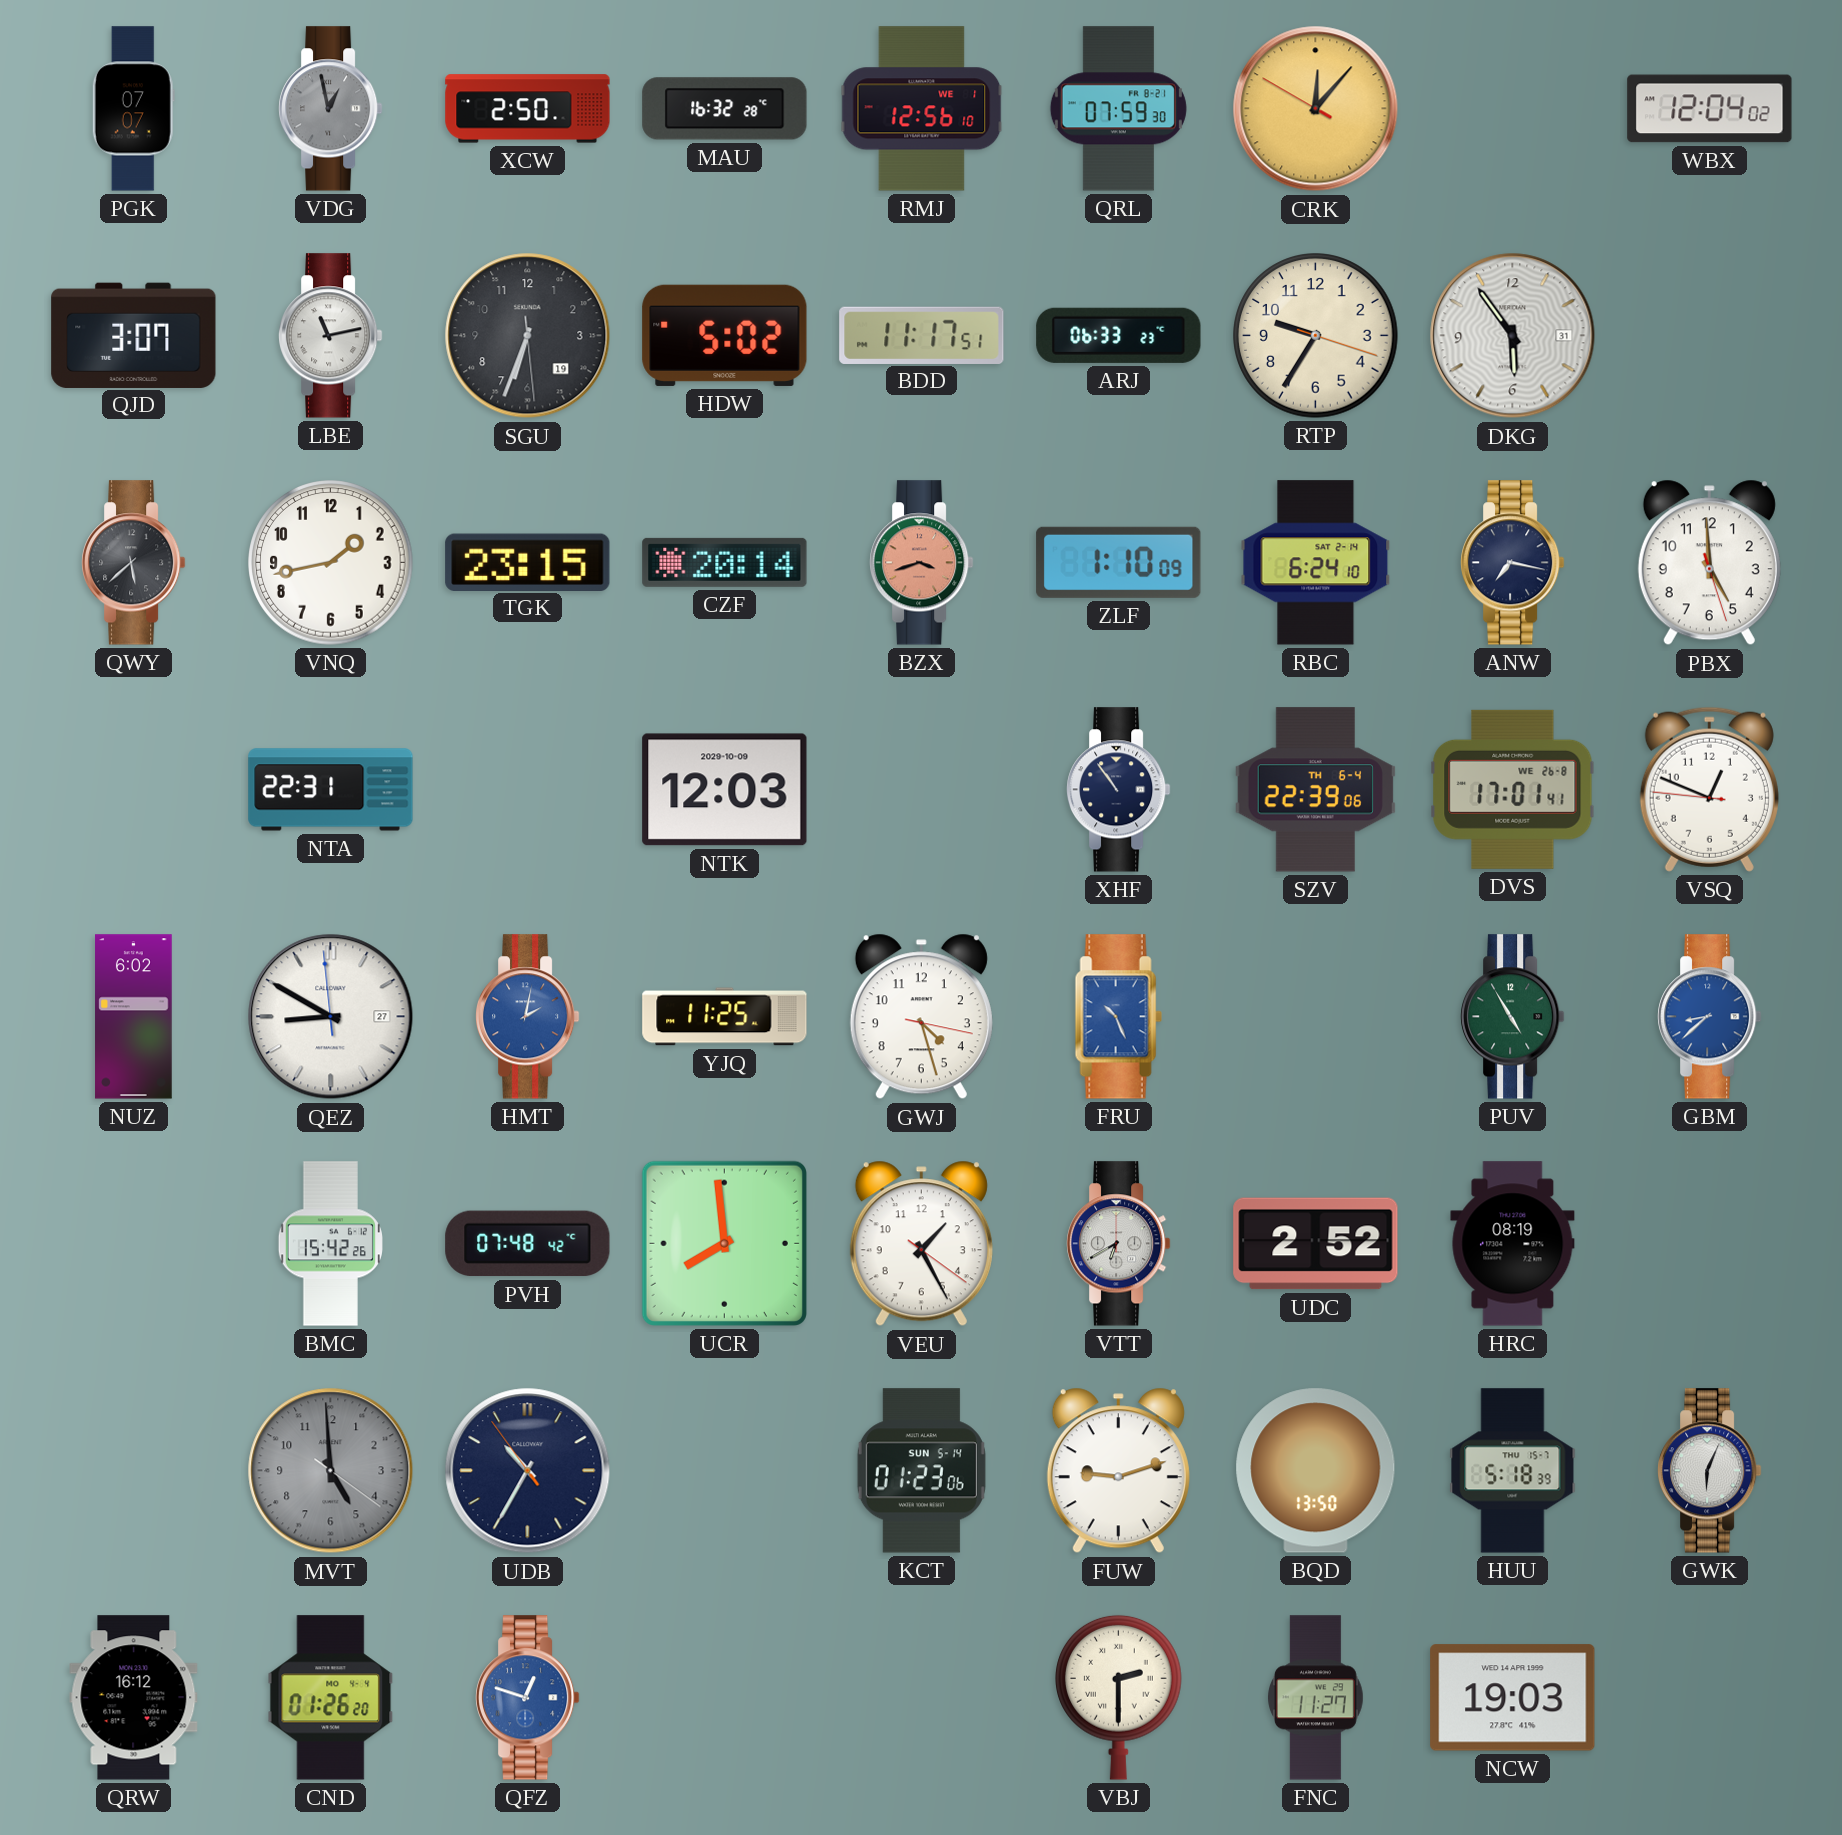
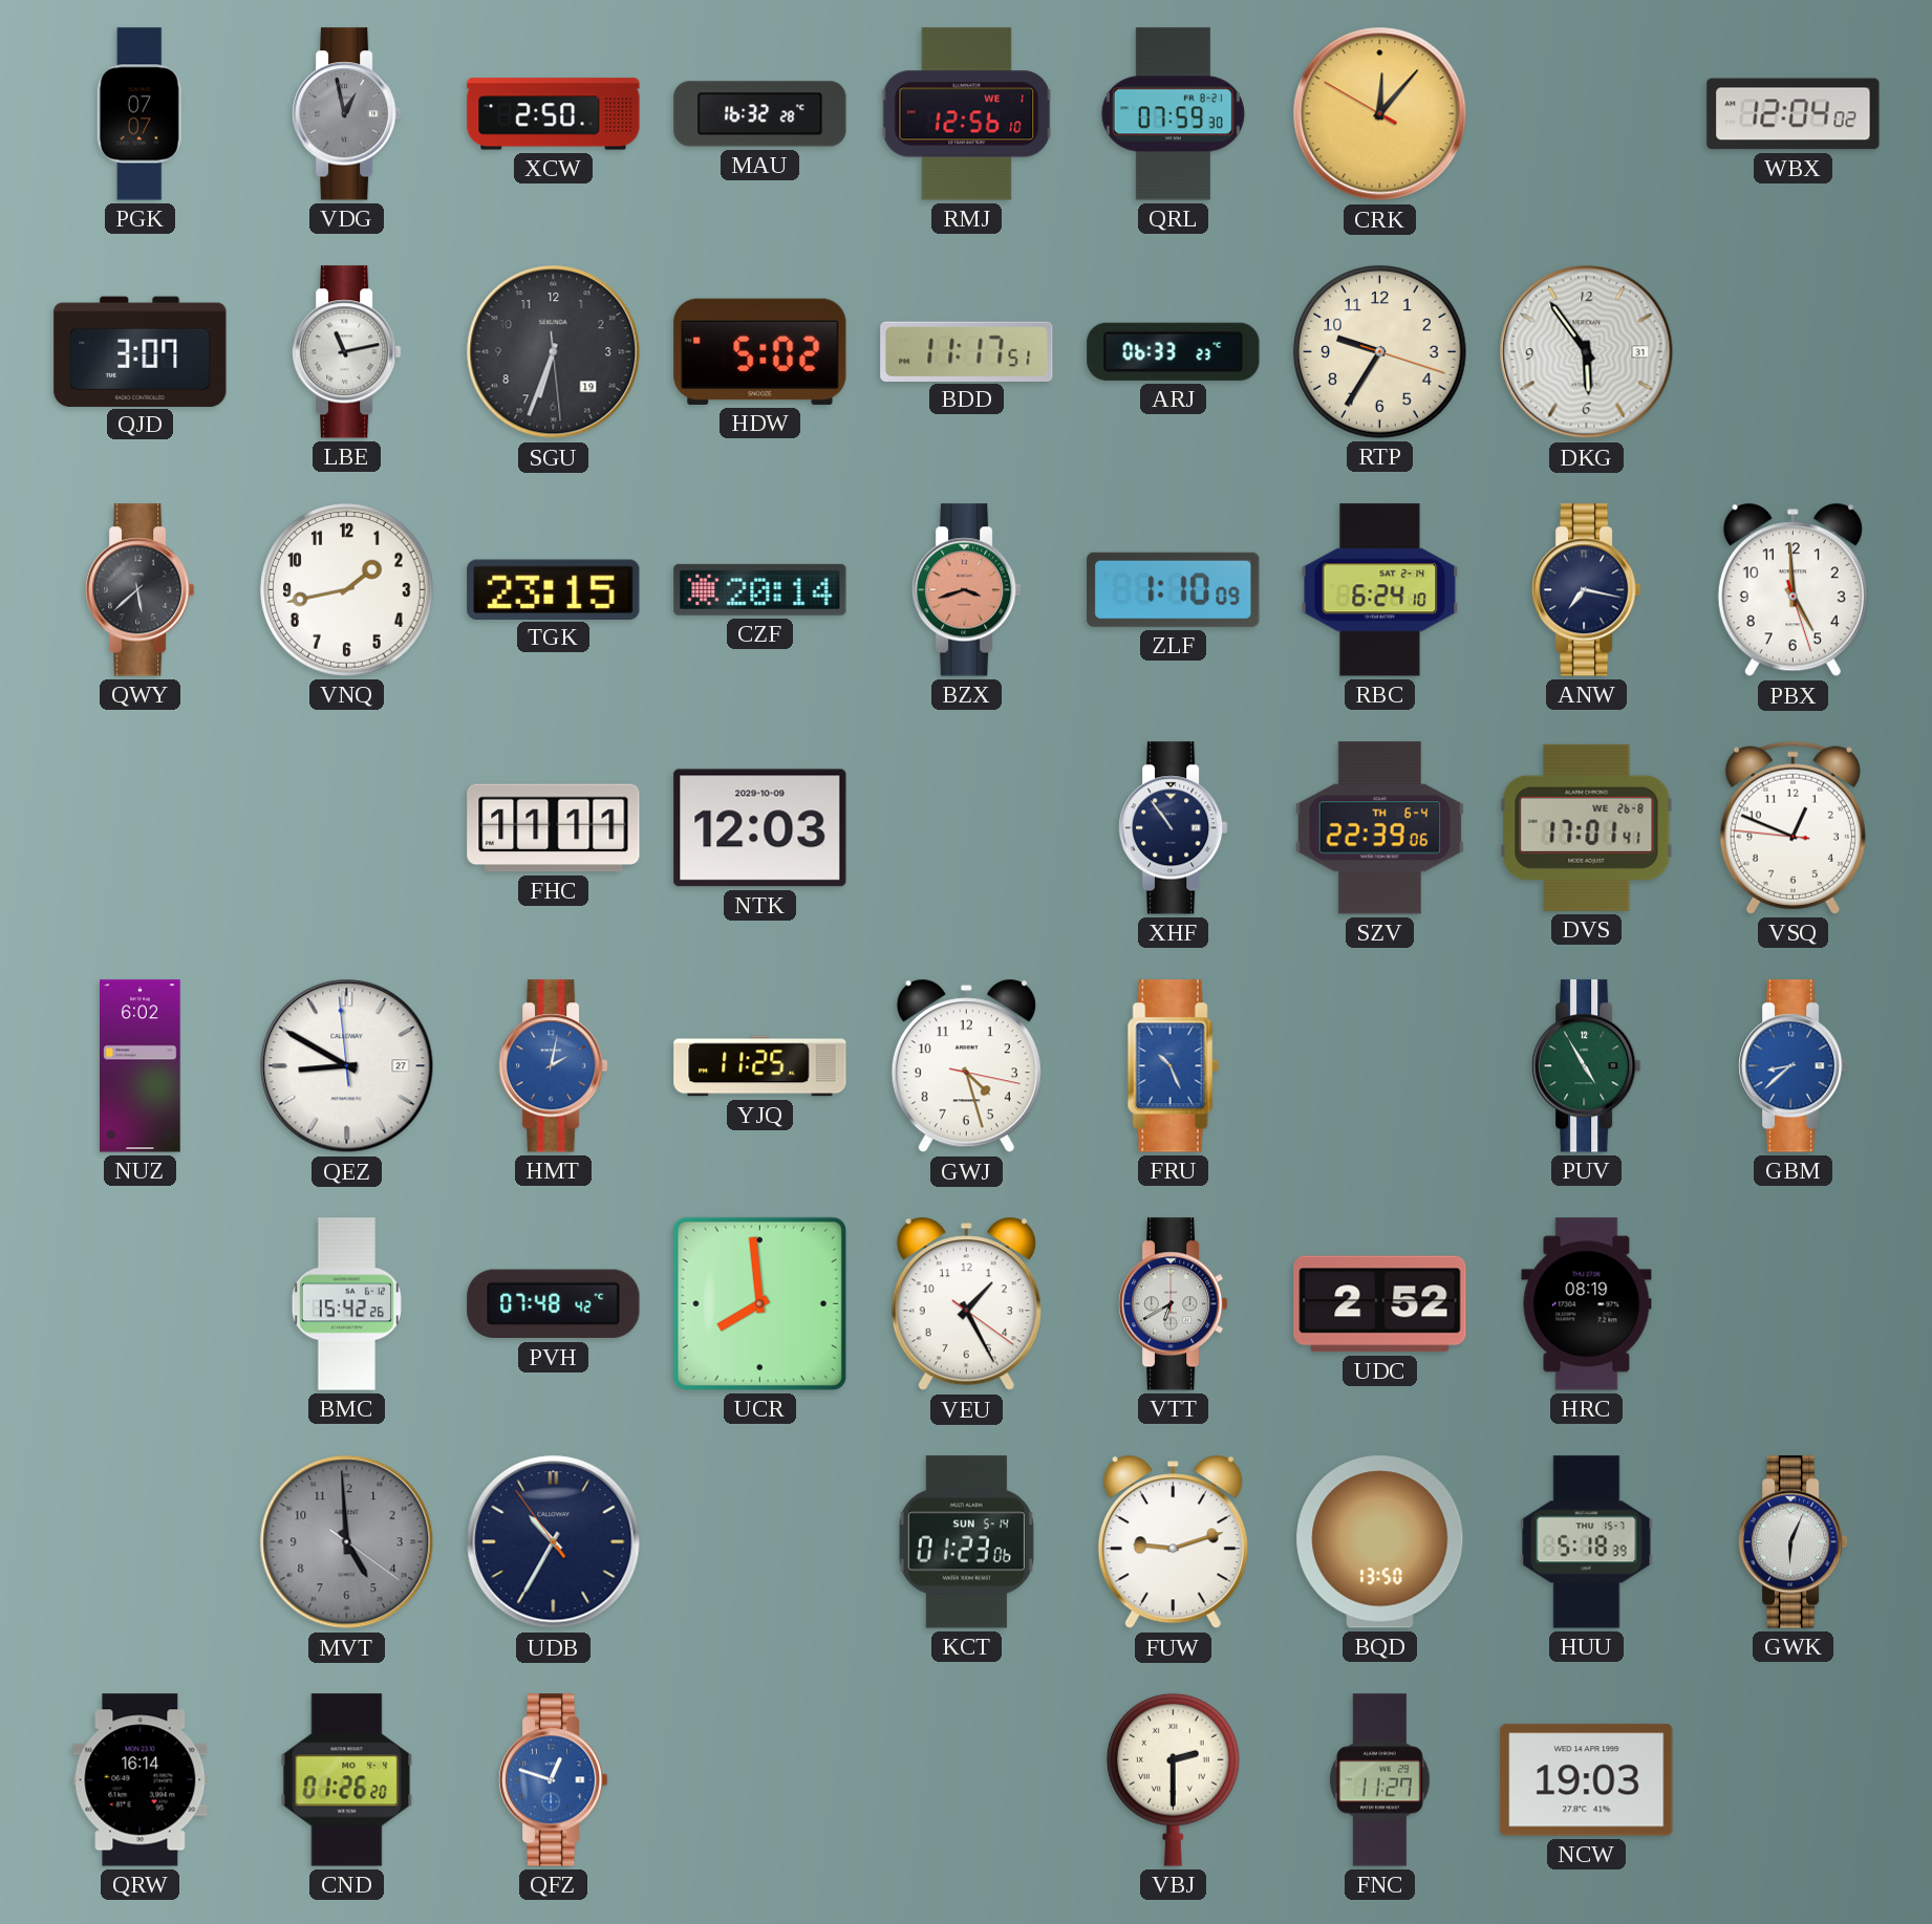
NTA: 22:31 -> none
FHC: none -> 11:11
QRW: 16:12 -> 16:14
